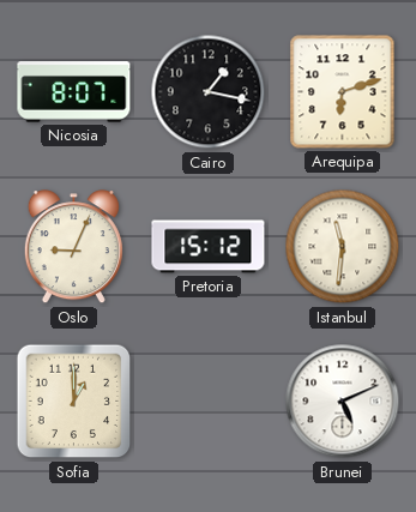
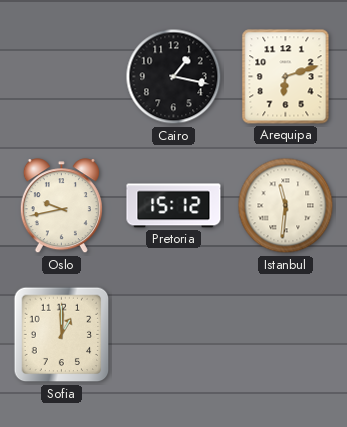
Nicosia: 8:07 -> none
Oslo: 9:04 -> 9:43
Brunei: 5:11 -> none
